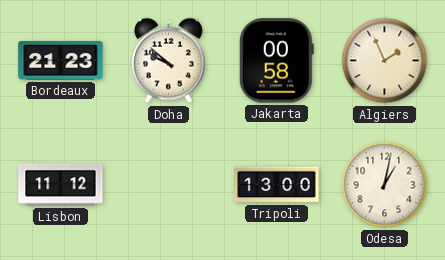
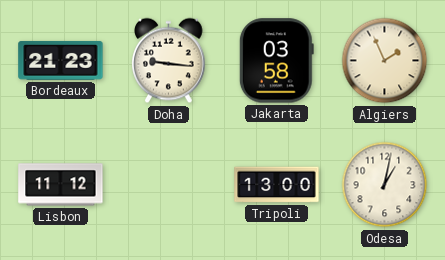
Doha: 9:52 -> 9:16
Jakarta: 00:58 -> 03:58
